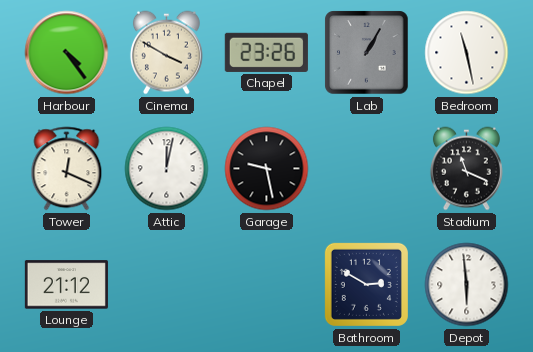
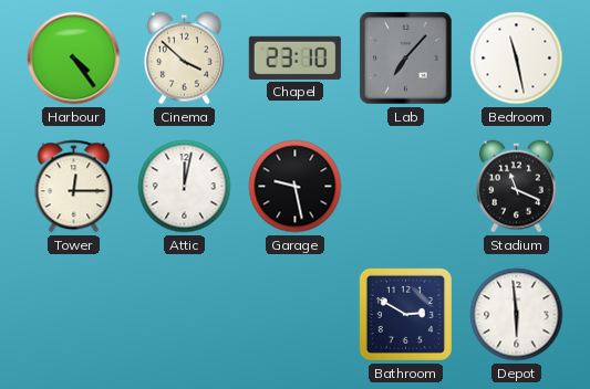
Cinema: 3:50 -> 3:52
Chapel: 23:26 -> 23:10
Lab: 1:05 -> 7:07
Tower: 12:19 -> 12:15
Lounge: 21:12 -> none
